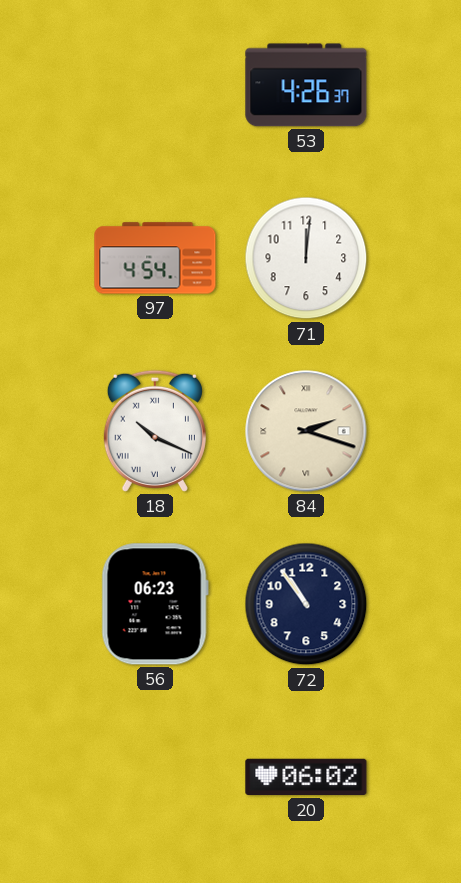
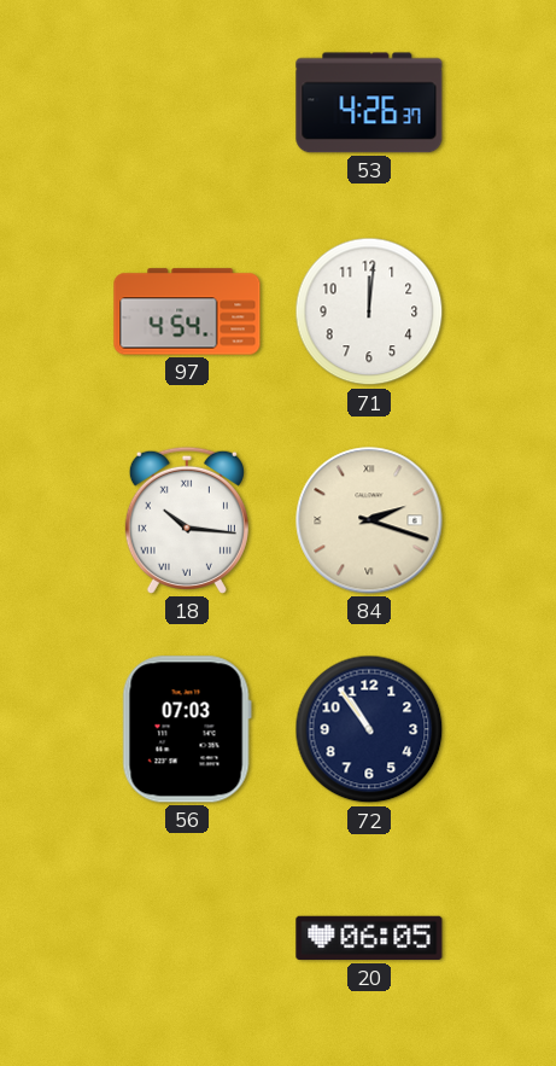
18: 10:19 -> 10:16
56: 06:23 -> 07:03
20: 06:02 -> 06:05
